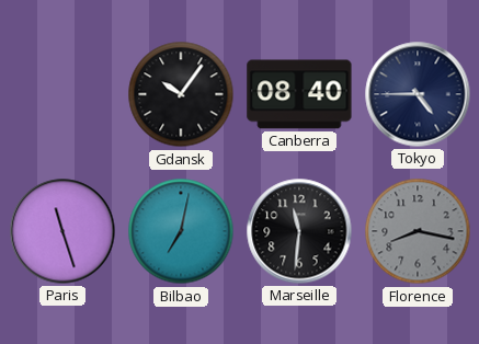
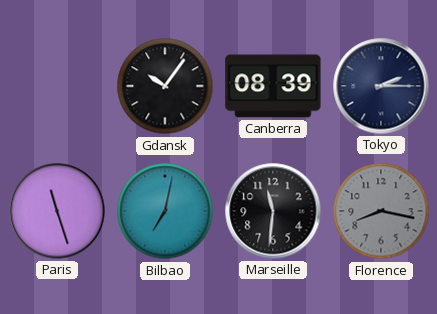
Canberra: 08:40 -> 08:39
Tokyo: 4:45 -> 2:15
